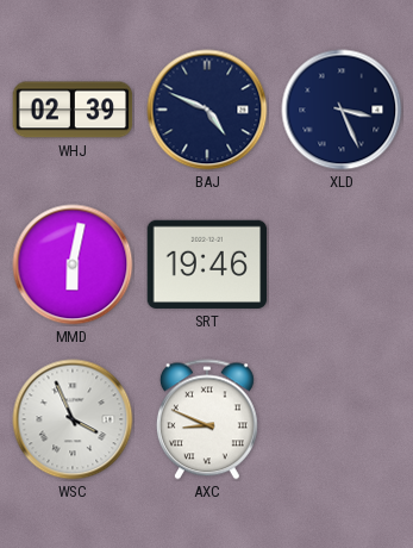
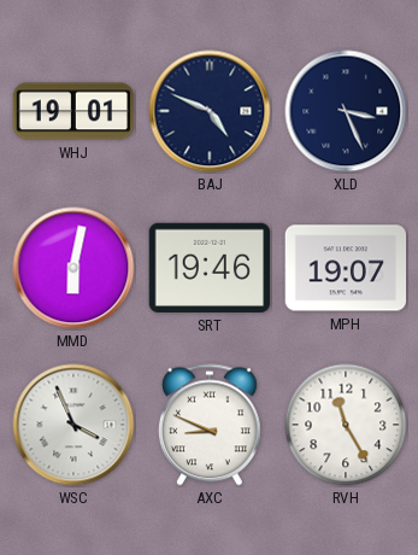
WHJ: 02:39 -> 19:01
MPH: none -> 19:07
RVH: none -> 11:25
